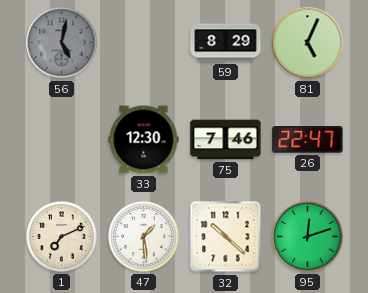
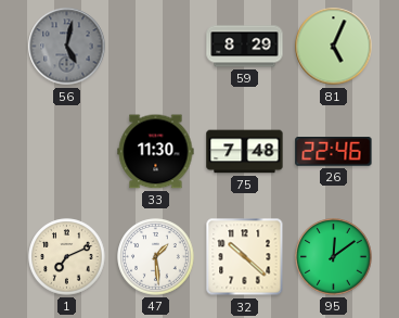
33: 12:30 -> 11:30
75: 7:46 -> 7:48
26: 22:47 -> 22:46
95: 12:12 -> 12:09
